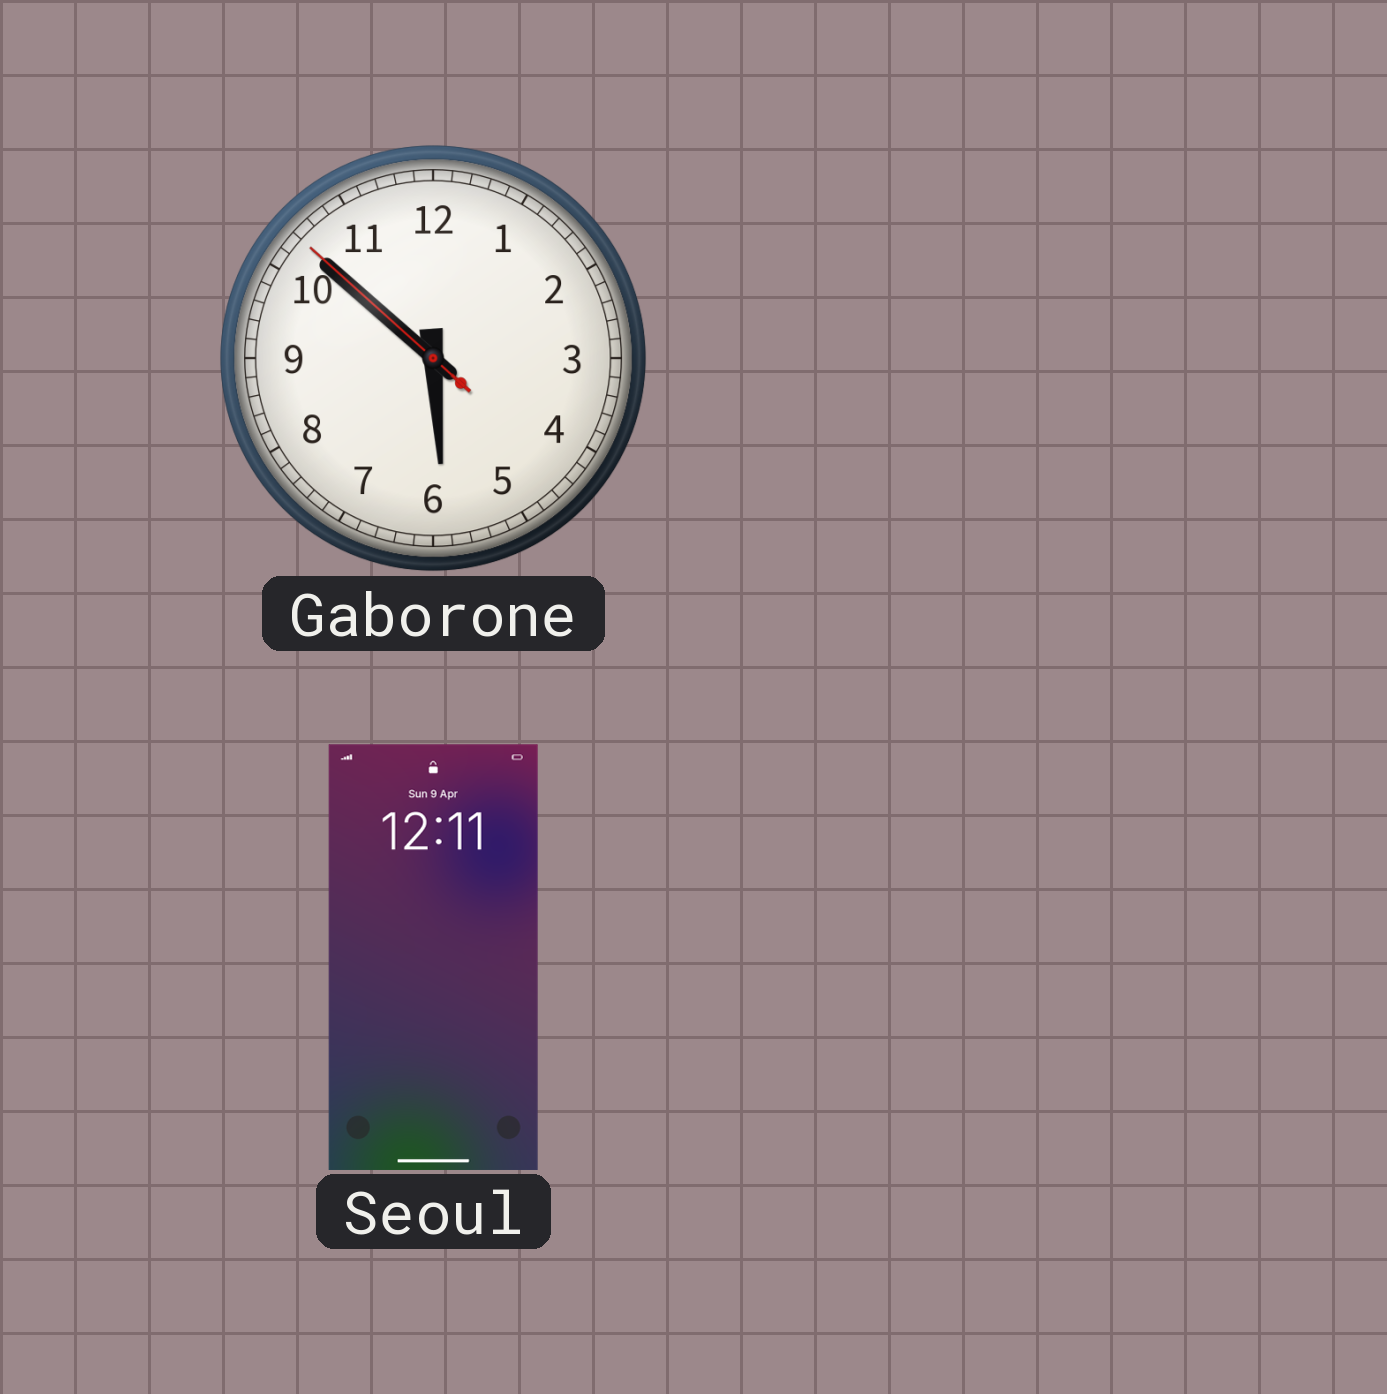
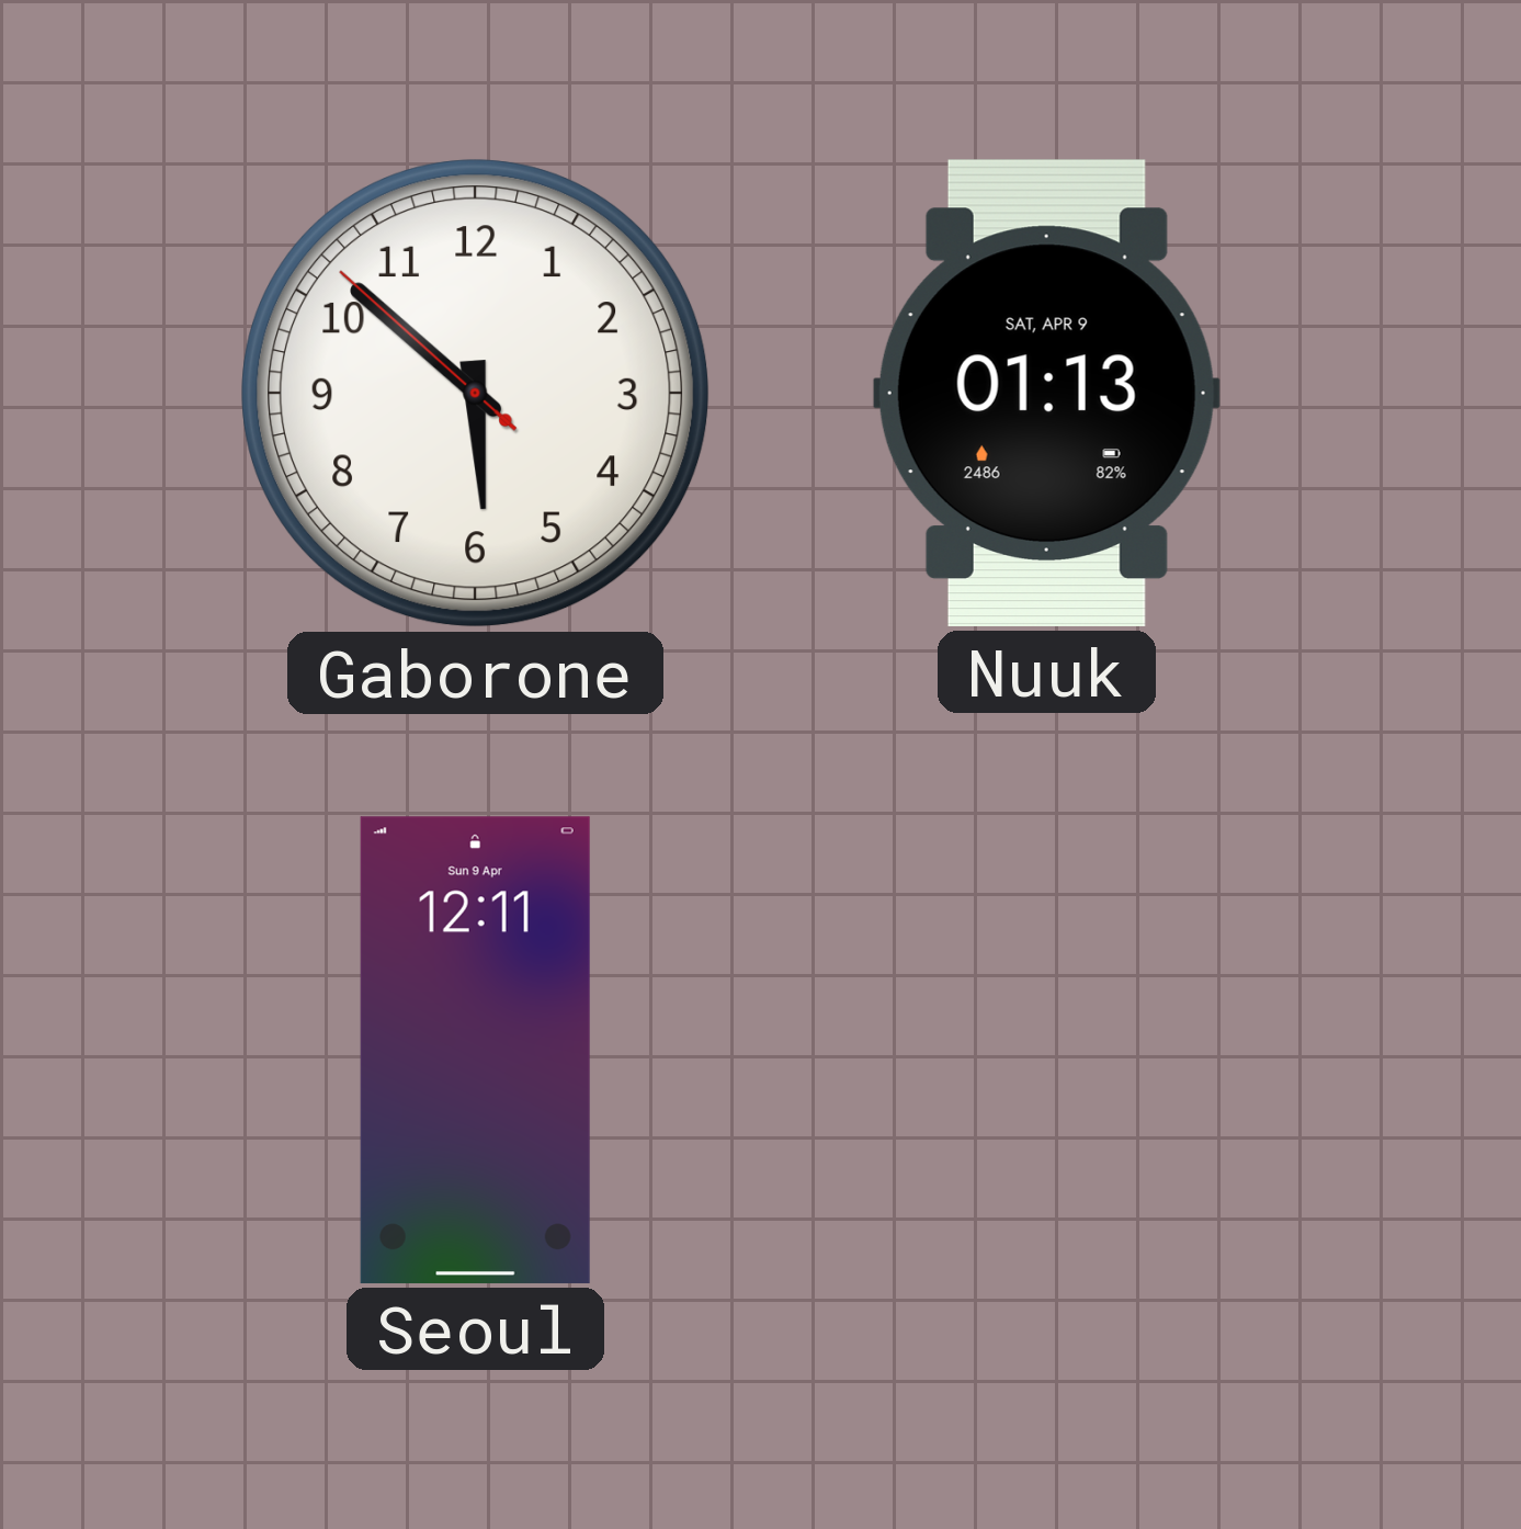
Nuuk: none -> 01:13
